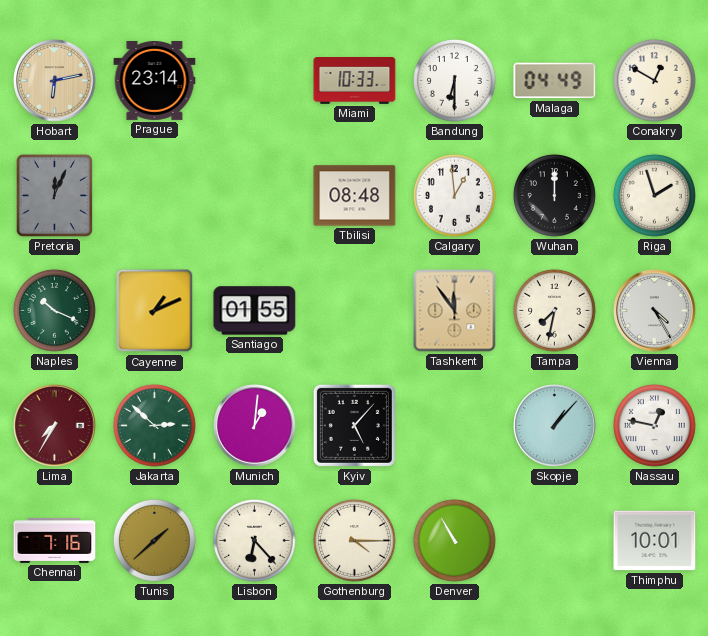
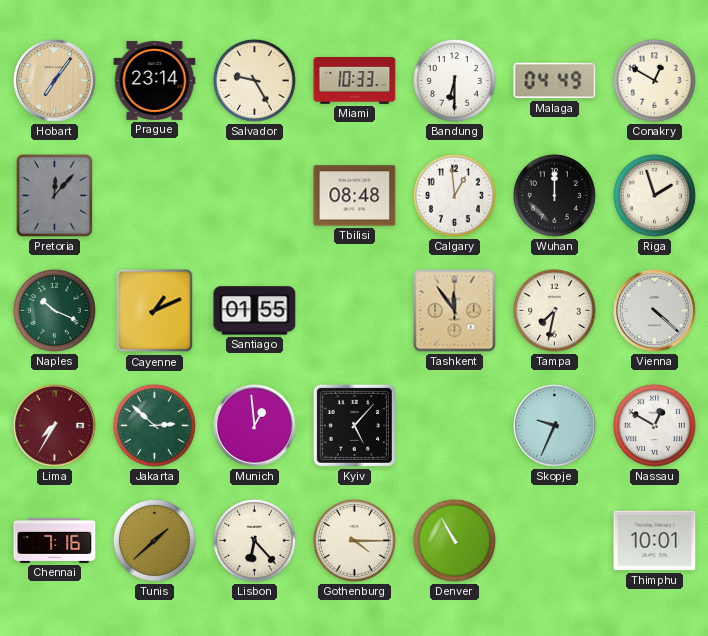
Hobart: 6:13 -> 7:06
Salvador: none -> 9:25
Pretoria: 12:04 -> 12:07
Vienna: 4:25 -> 4:22
Munich: 1:01 -> 12:59
Skopje: 1:07 -> 9:34
Nassau: 12:47 -> 12:50
